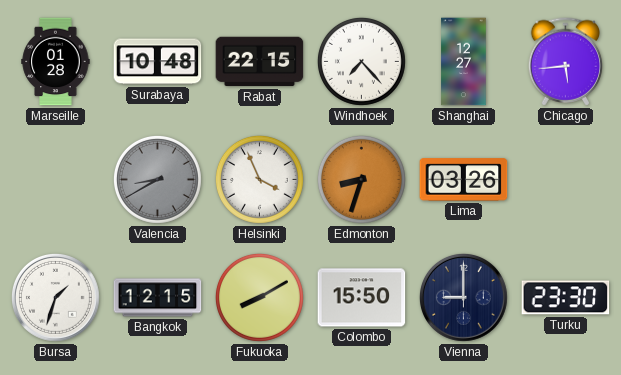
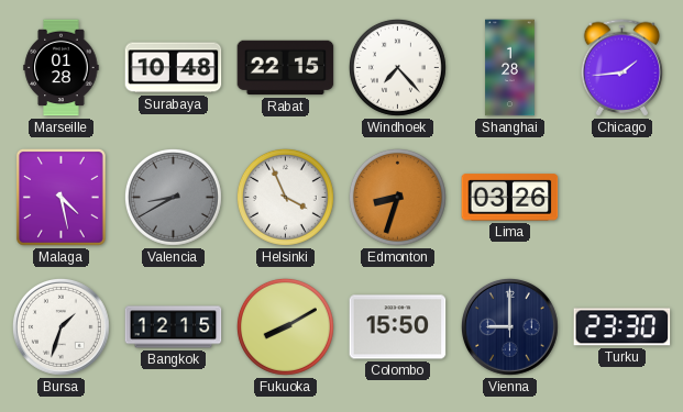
Shanghai: 12:27 -> 1:28
Chicago: 5:44 -> 1:44
Malaga: none -> 4:28
